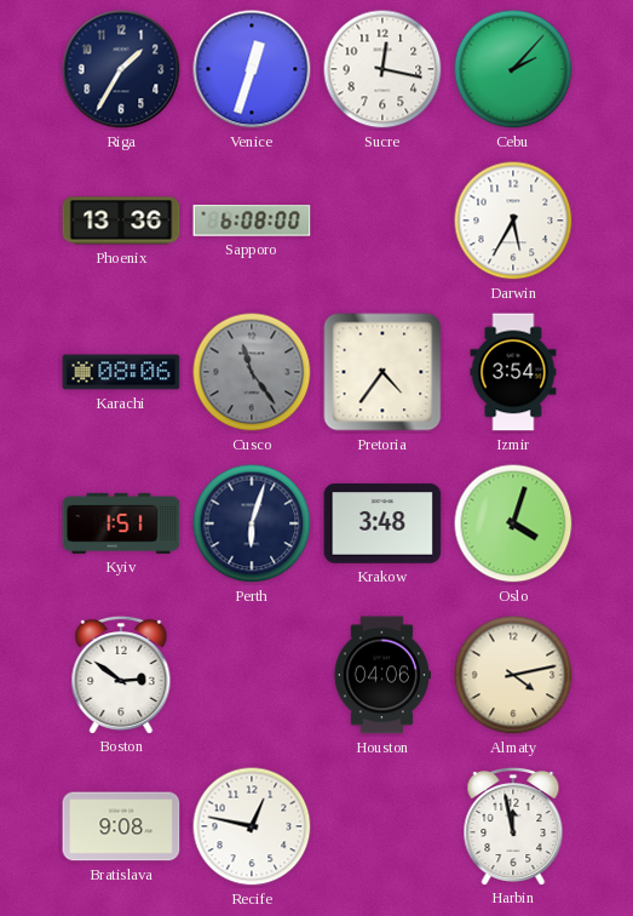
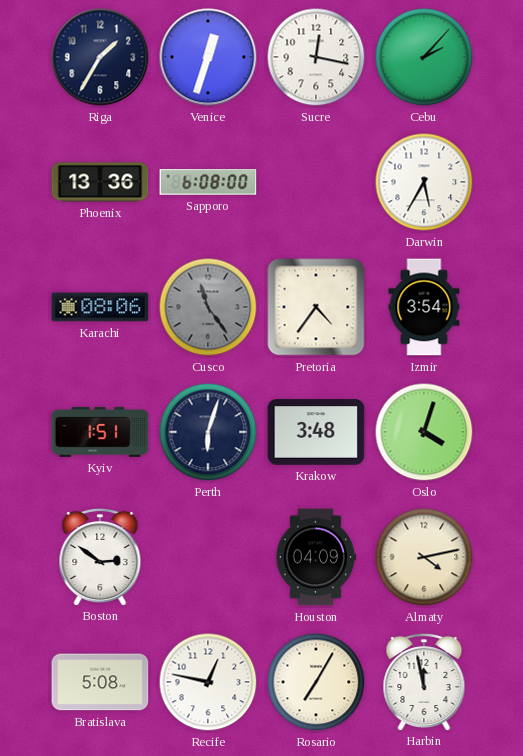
Houston: 04:06 -> 04:09
Bratislava: 9:08 -> 5:08
Rosario: none -> 7:05
